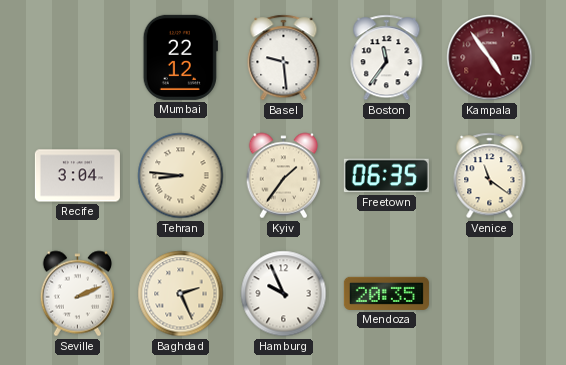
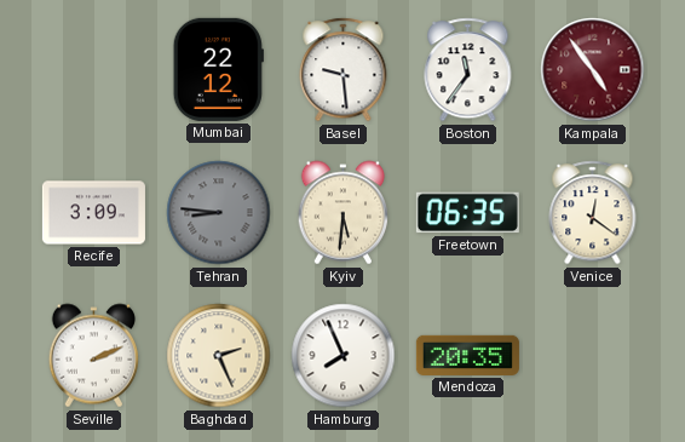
Recife: 3:04 -> 3:09
Tehran dial: cream -> grey
Kyiv: 1:36 -> 5:31
Venice: 11:21 -> 12:21
Hamburg: 9:56 -> 7:56
